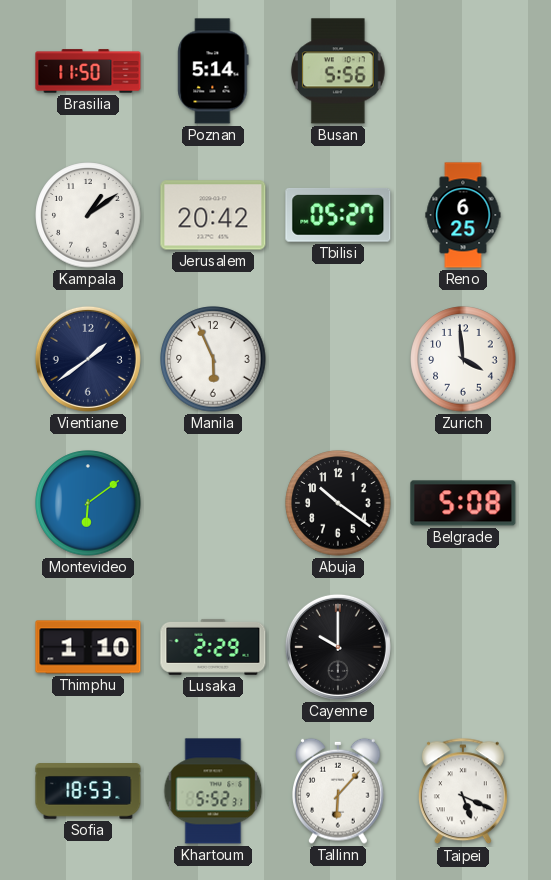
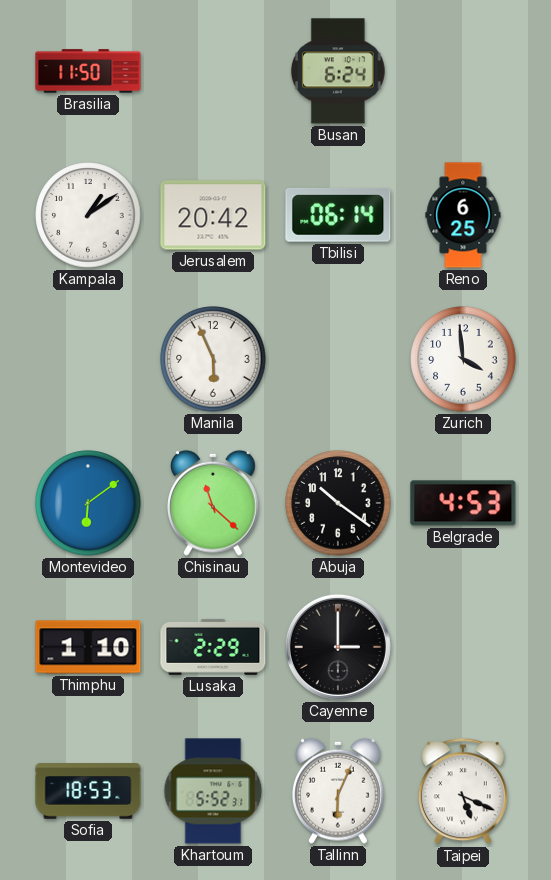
Poznan: 5:14 -> none
Busan: 5:56 -> 6:24
Tbilisi: 05:27 -> 06:14
Vientiane: 1:39 -> none
Chisinau: none -> 11:22
Belgrade: 5:08 -> 4:53
Cayenne: 10:00 -> 3:00
Tallinn: 6:07 -> 6:04
